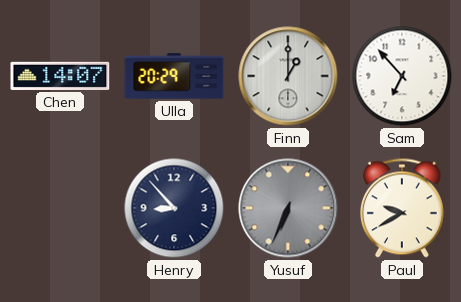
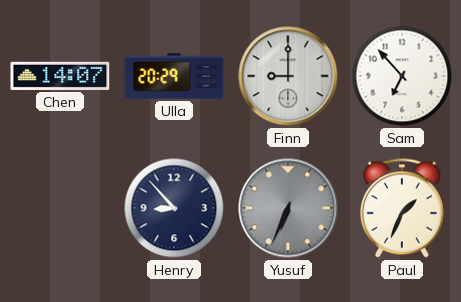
Finn: 1:00 -> 9:00
Paul: 9:40 -> 1:34
